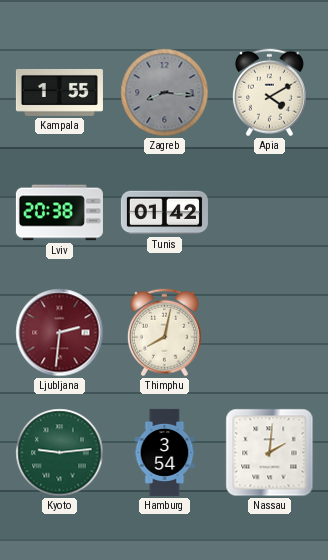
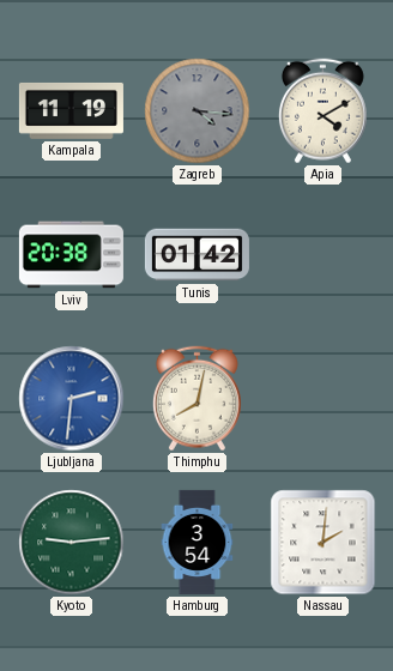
Kampala: 1:55 -> 11:19
Zagreb: 8:16 -> 4:16
Ljubljana dial: burgundy -> blue
